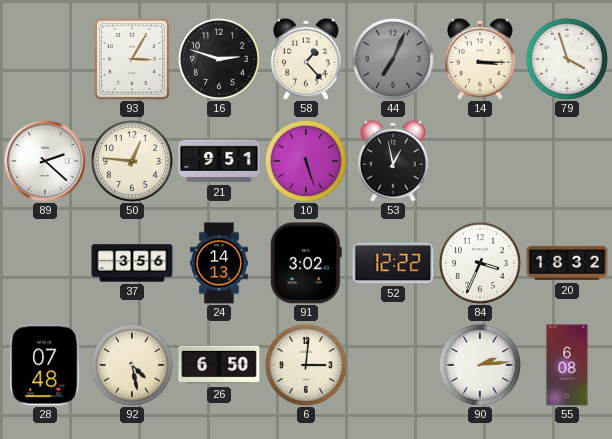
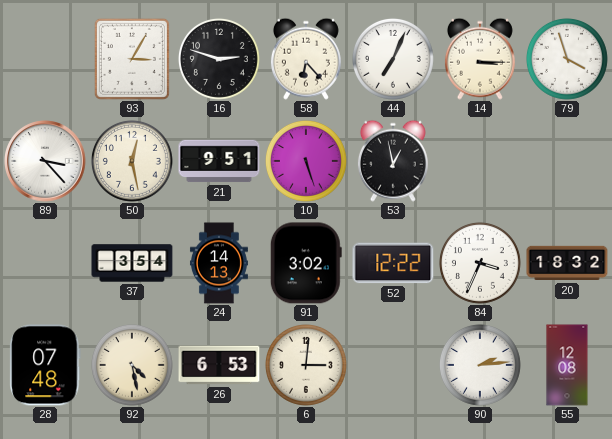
58: 1:23 -> 6:23
44 dial: grey -> white
89: 2:22 -> 3:23
50: 12:46 -> 12:28
37: 3:56 -> 3:54
26: 6:50 -> 6:53
55: 6:08 -> 12:08
